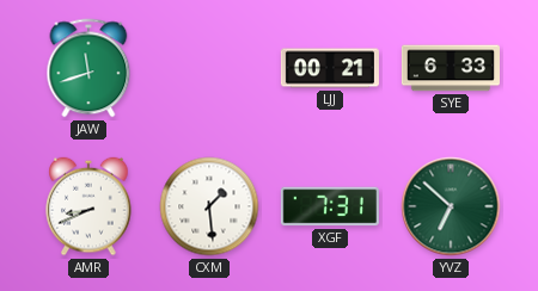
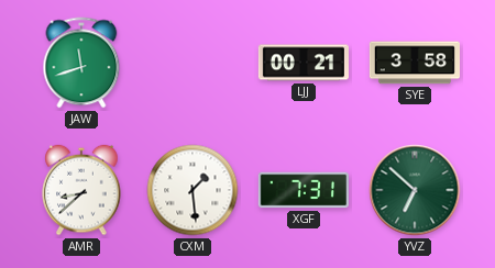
SYE: 6:33 -> 3:58
AMR: 8:41 -> 8:38
